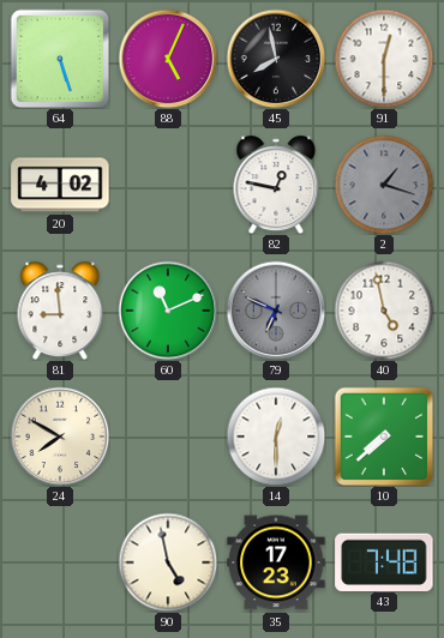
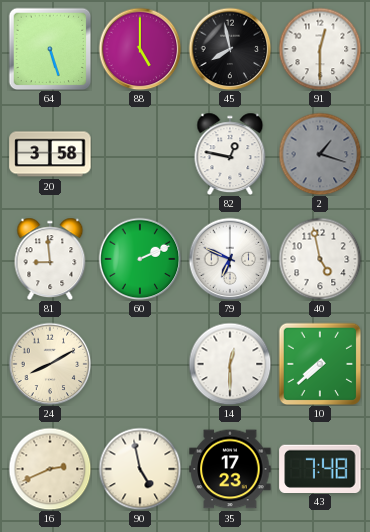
88: 5:04 -> 5:00
20: 4:02 -> 3:58
60: 11:11 -> 2:11
79 dial: grey -> white
24: 7:50 -> 8:10
16: none -> 2:41
